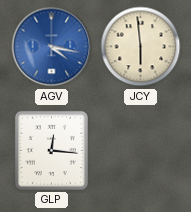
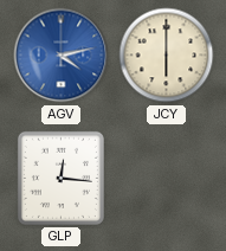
AGV: 4:17 -> 4:13
JCY: 5:59 -> 6:00
